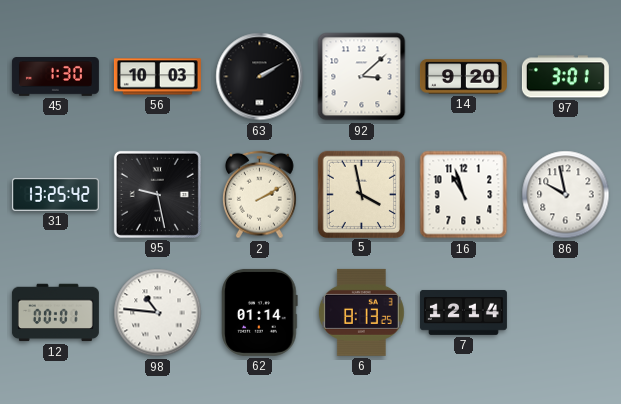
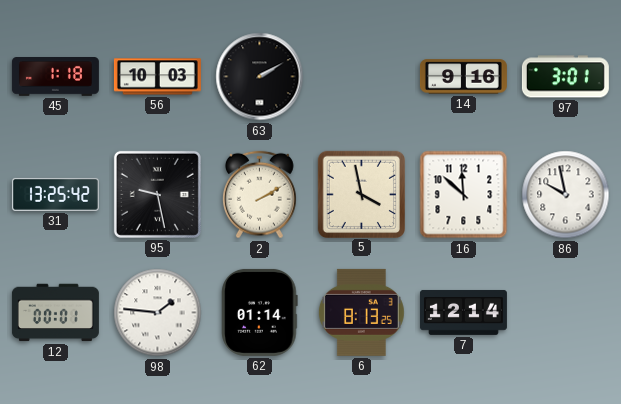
45: 1:30 -> 1:18
92: 3:08 -> none
14: 9:20 -> 9:16
16: 10:57 -> 11:52
98: 10:46 -> 1:46
